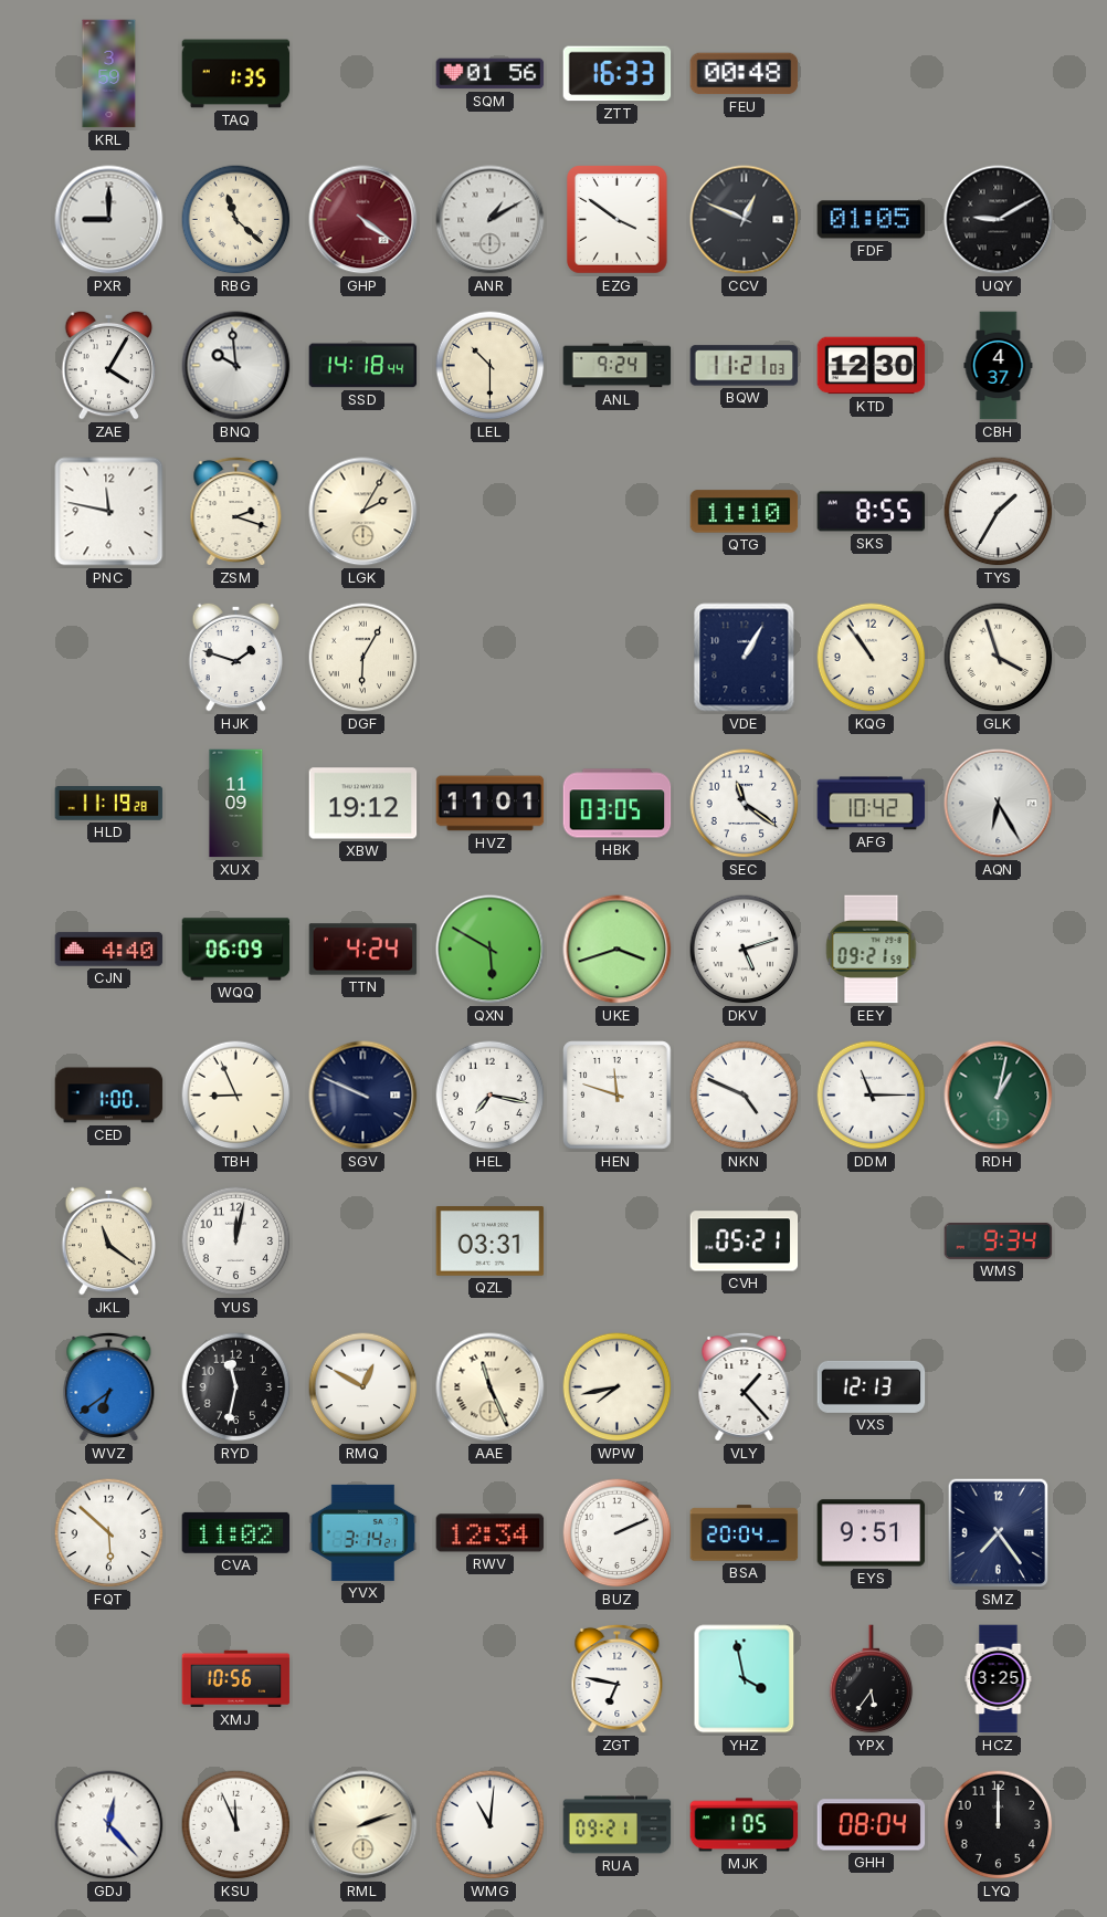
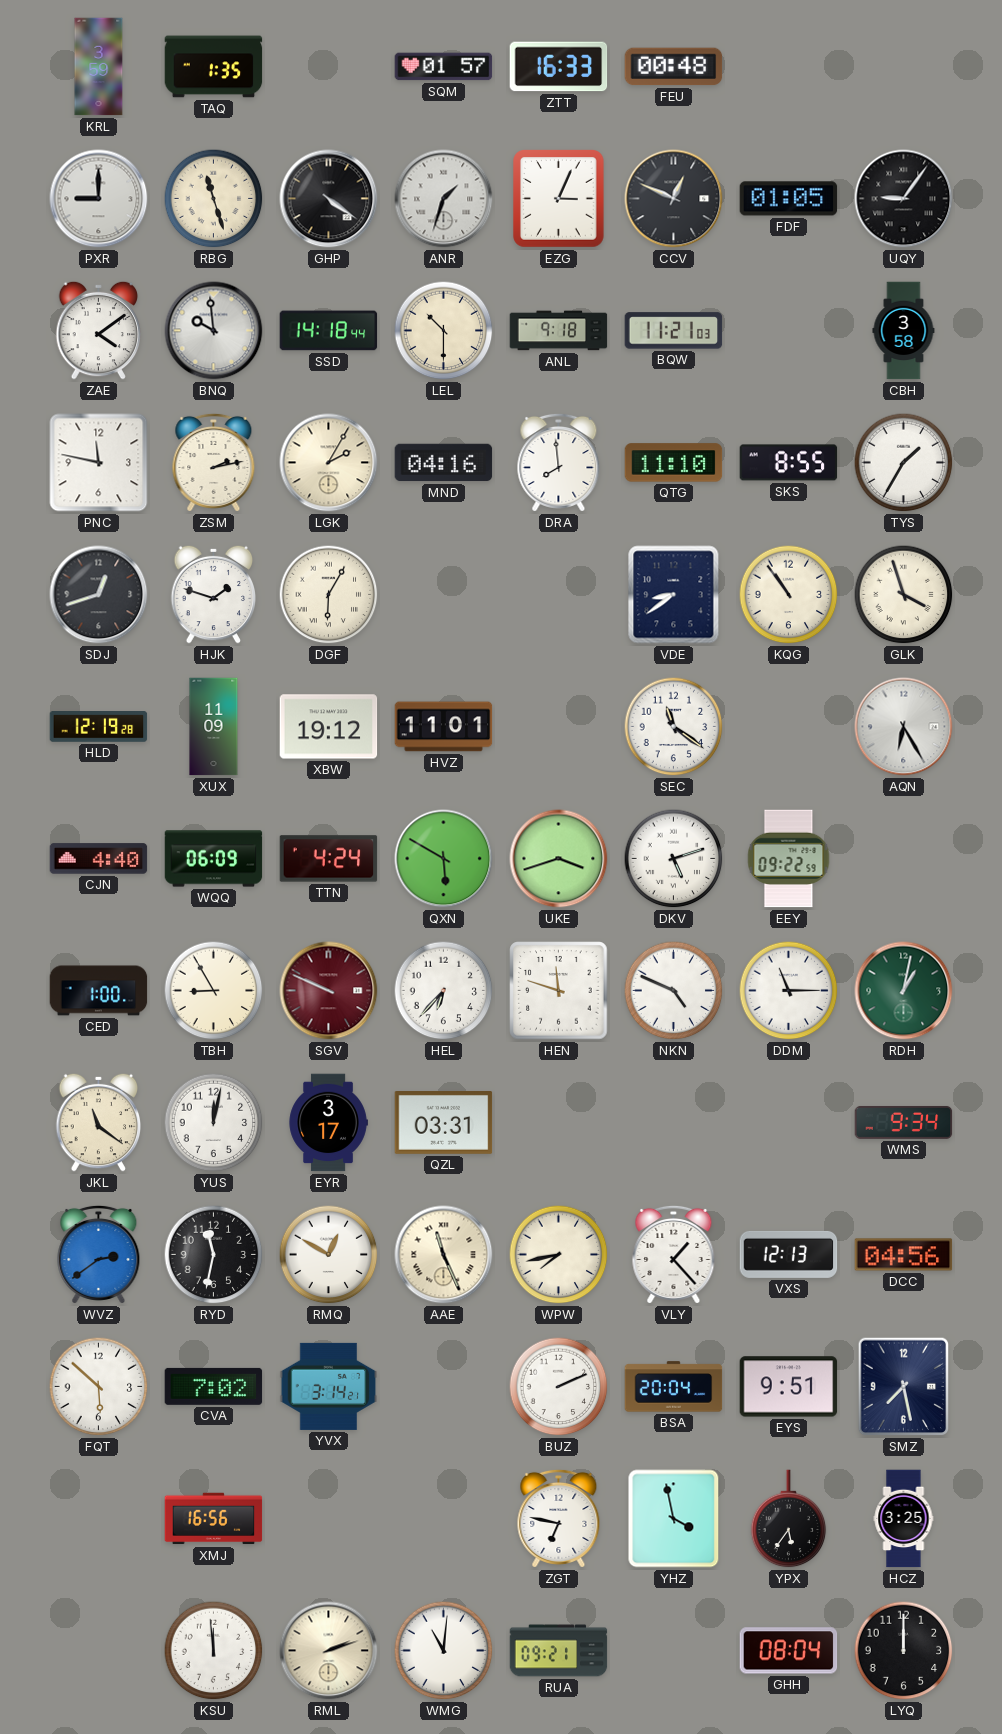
SQM: 01:56 -> 01:57
RBG: 11:22 -> 11:27
GHP dial: burgundy -> black
ANR: 1:10 -> 1:33
EZG: 3:51 -> 3:04
UQY: 9:10 -> 9:06
ZAE: 4:05 -> 4:09
ANL: 9:24 -> 9:18
KTD: 12:30 -> none
CBH: 4:37 -> 3:58
ZSM: 2:18 -> 2:13
MND: none -> 04:16
DRA: none -> 7:59
SDJ: none -> 12:42
VDE: 1:05 -> 8:39
HLD: 11:19 -> 12:19
HBK: 03:05 -> none
AFG: 10:42 -> none
EEY: 09:21 -> 09:22
TBH: 8:56 -> 8:55
SGV dial: navy -> burgundy
HEL: 7:17 -> 6:37
EYR: none -> 3:17
CVH: 05:21 -> none
WVZ: 6:39 -> 2:39
DCC: none -> 04:56
CVA: 11:02 -> 7:02
RWV: 12:34 -> none
SMZ: 7:24 -> 7:28
XMJ: 10:56 -> 16:56
GDJ: 12:23 -> none
KSU: 11:56 -> 11:59
MJK: 1:05 -> none
